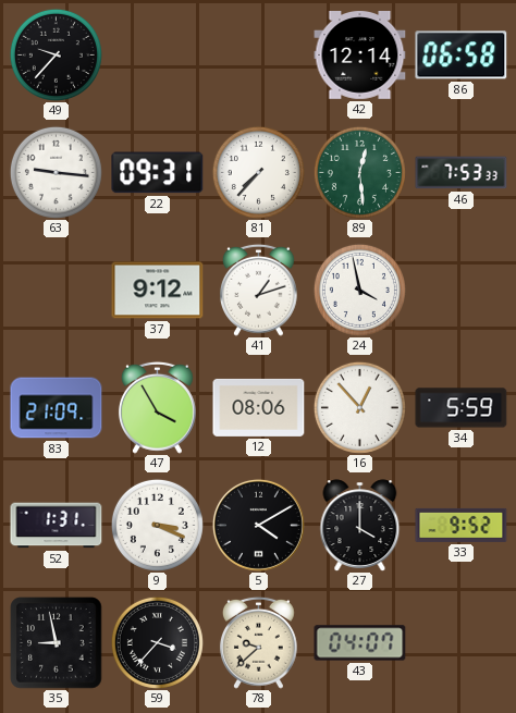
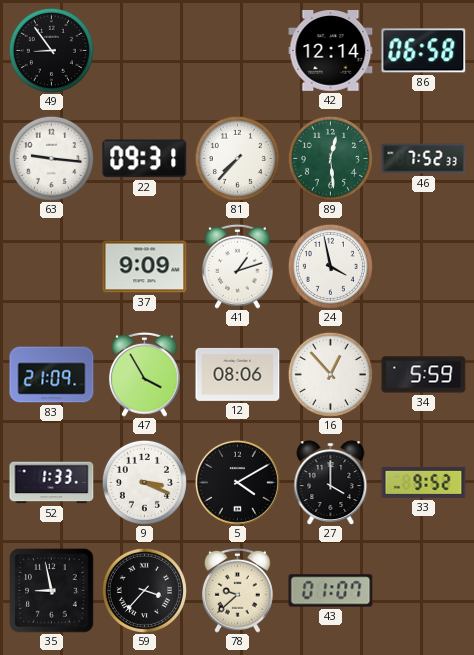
49: 9:37 -> 8:54
46: 7:53 -> 7:52
37: 9:12 -> 9:09
52: 1:31 -> 1:33
43: 04:07 -> 01:07
